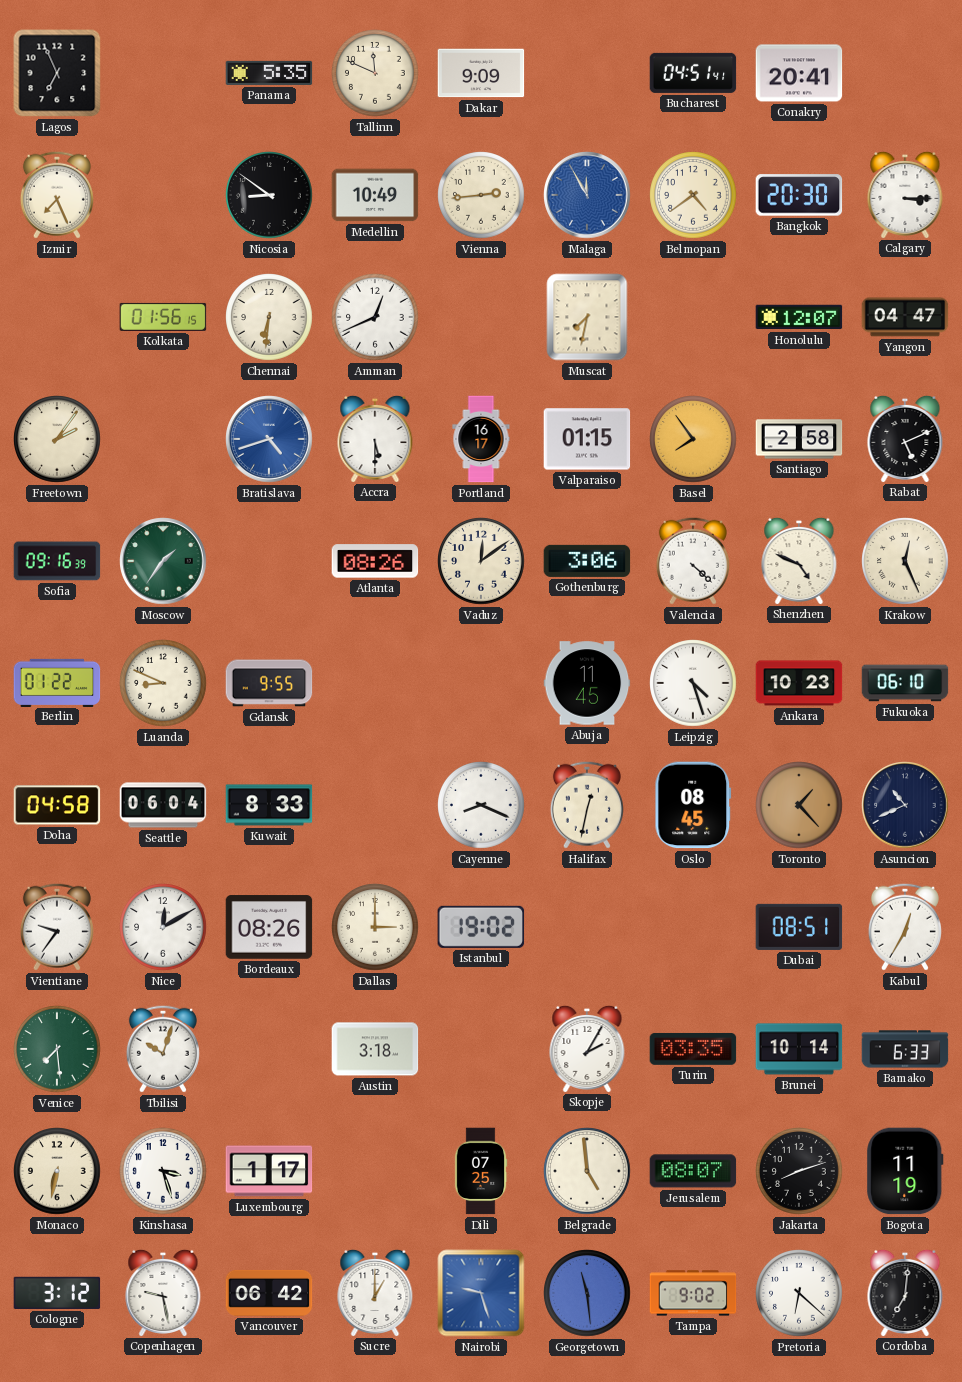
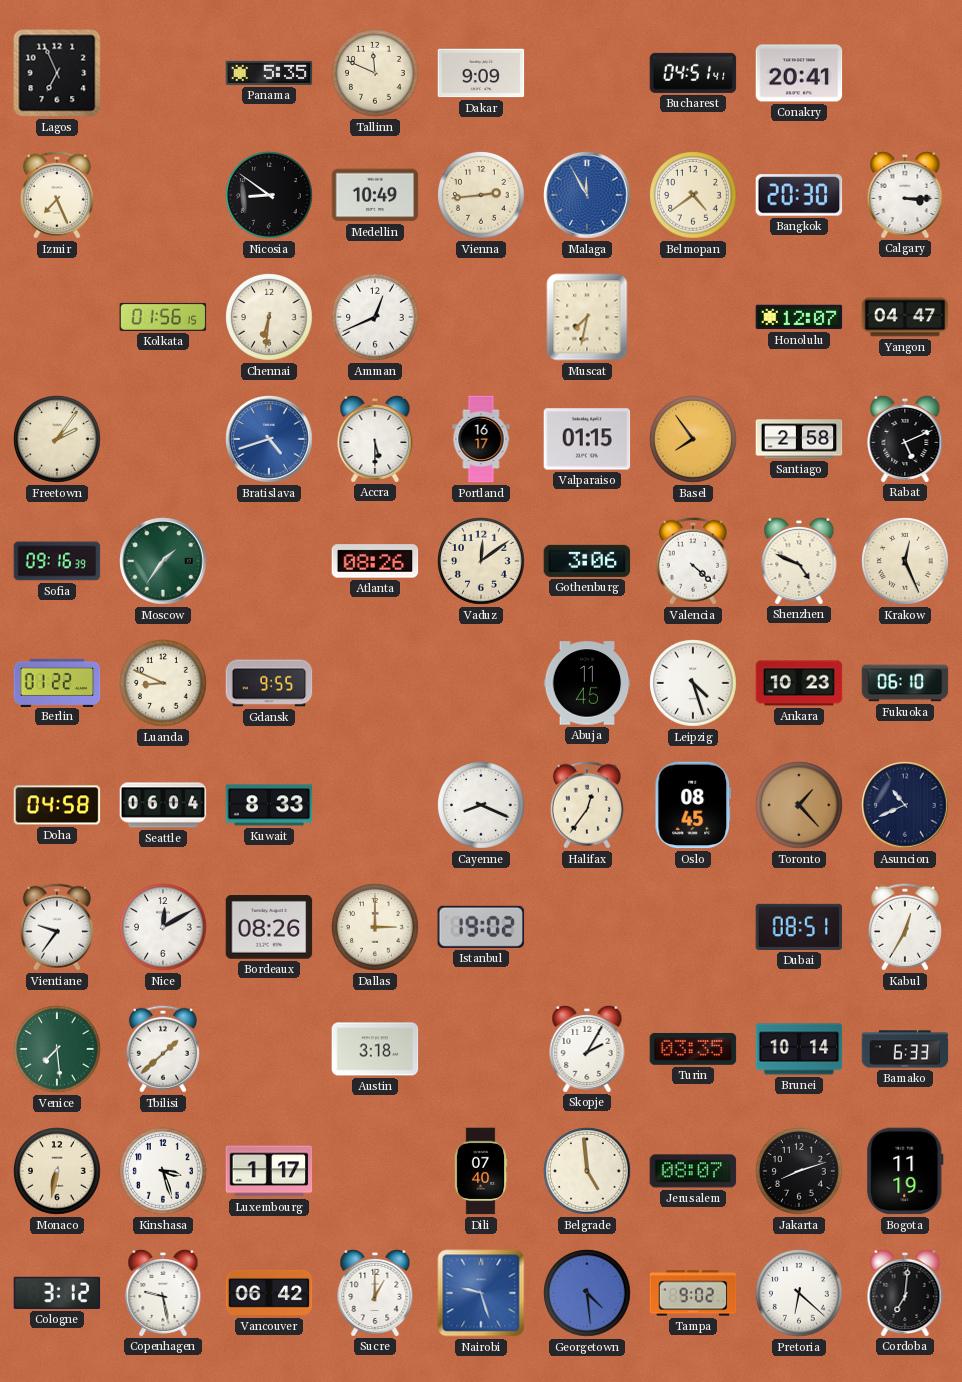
Halifax: 12:32 -> 12:36
Tbilisi: 10:03 -> 1:38
Dili: 07:25 -> 07:40
Georgetown: 11:29 -> 4:29
